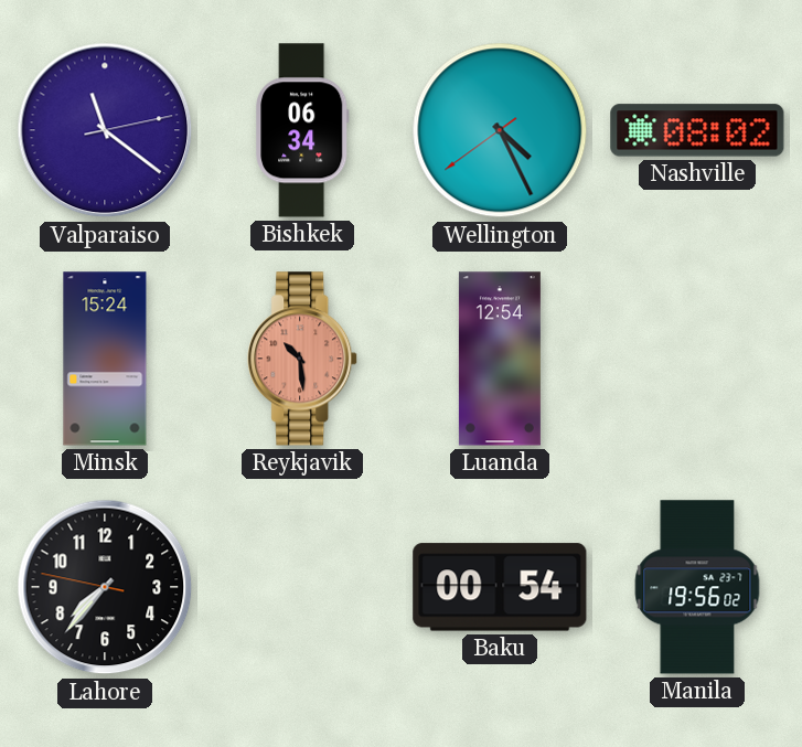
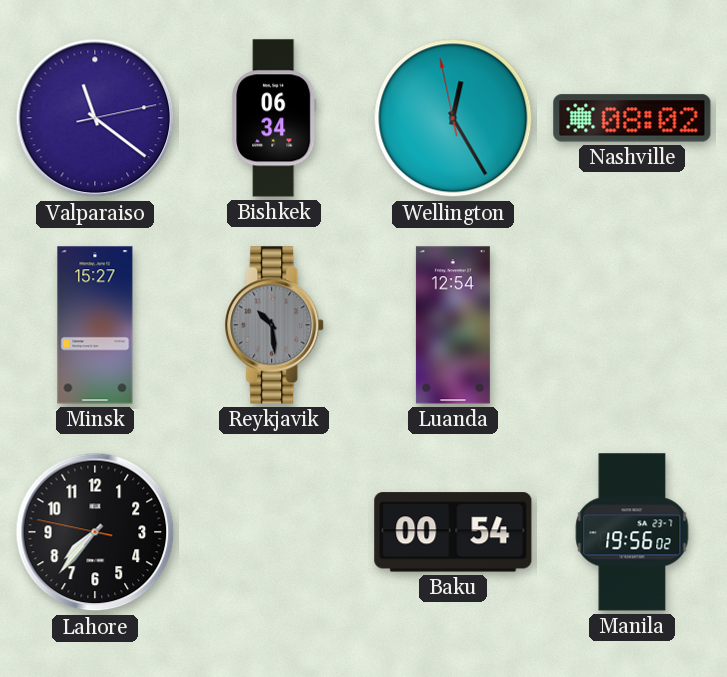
Wellington: 4:25 -> 12:24
Minsk: 15:24 -> 15:27
Reykjavik dial: salmon -> grey
